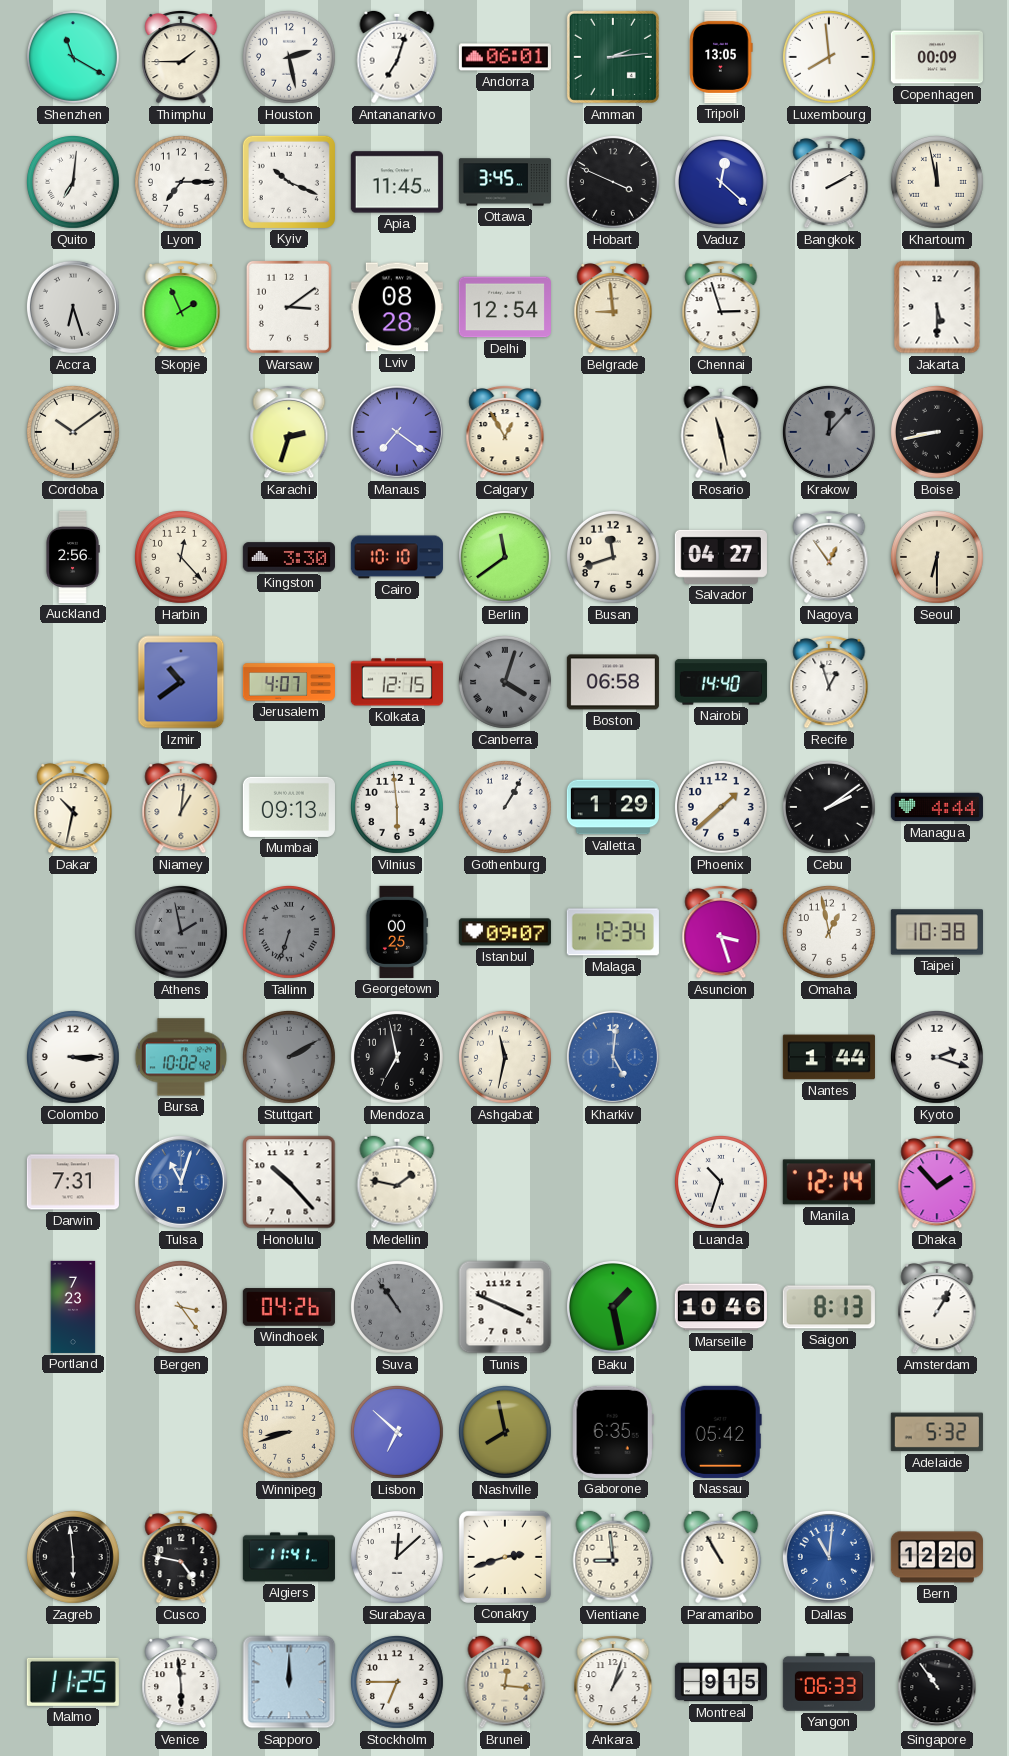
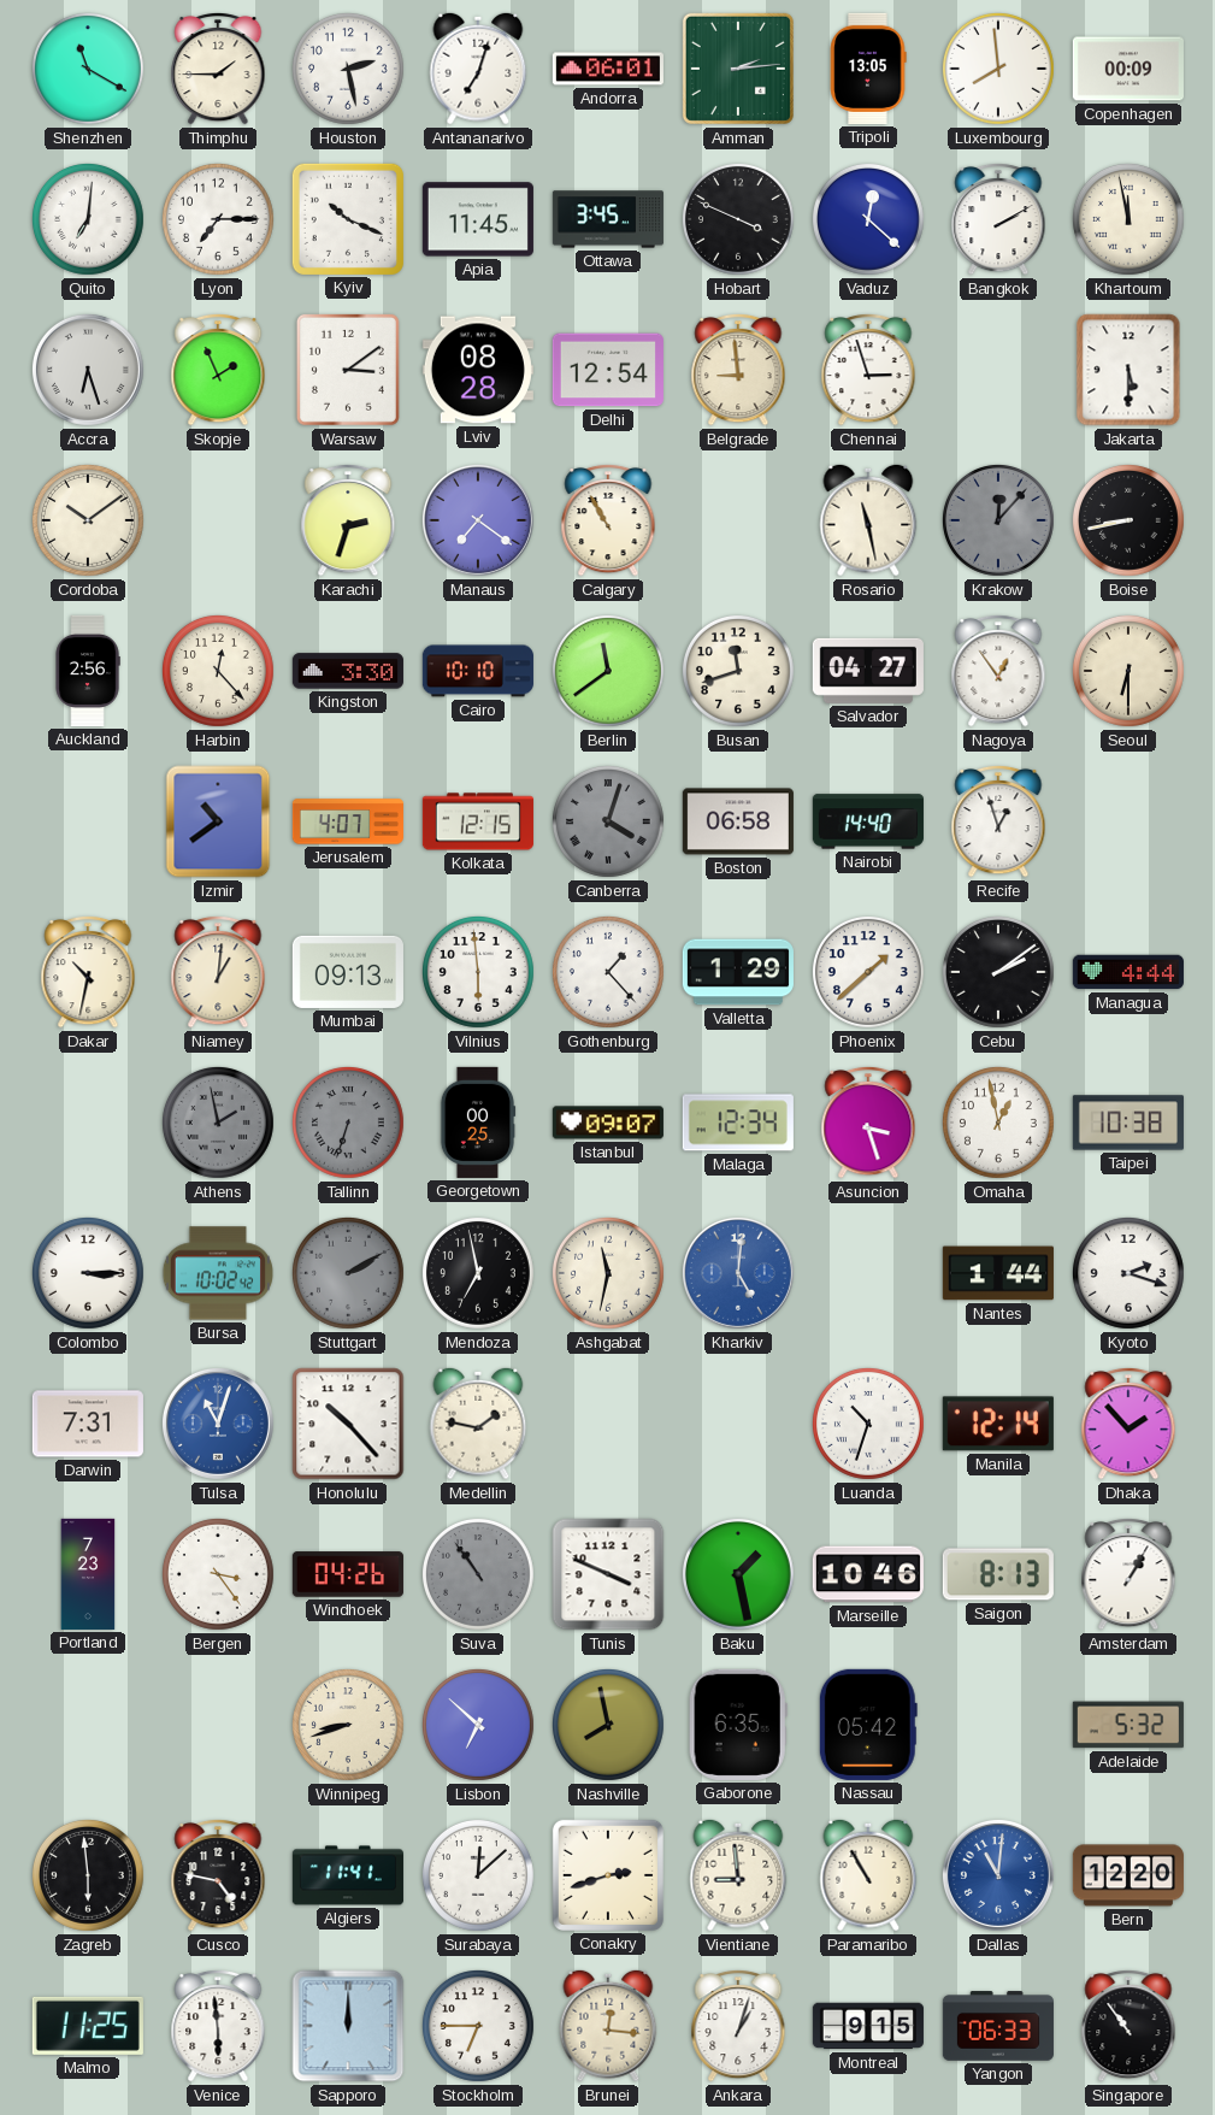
Calgary: 12:55 -> 10:55
Gothenburg: 1:05 -> 1:23
